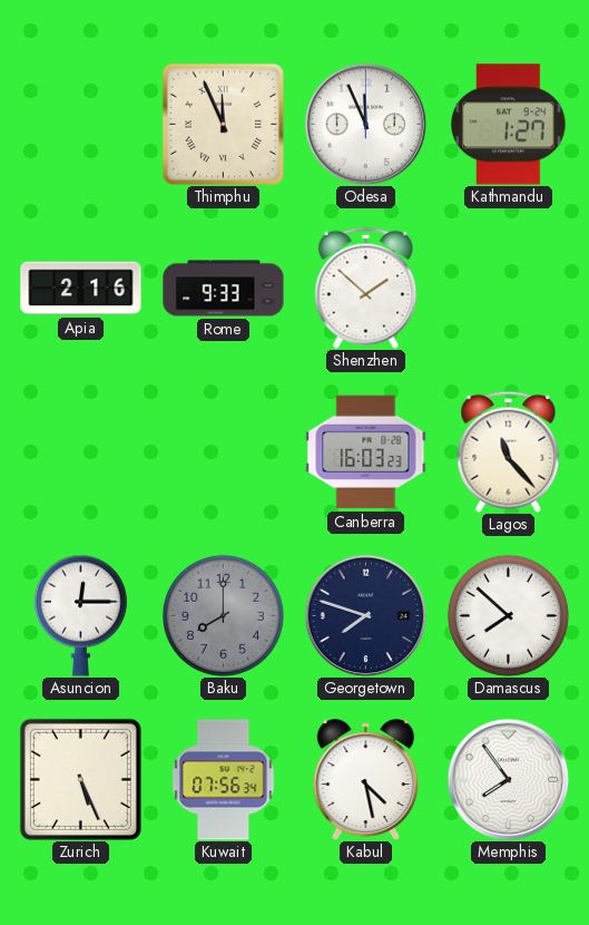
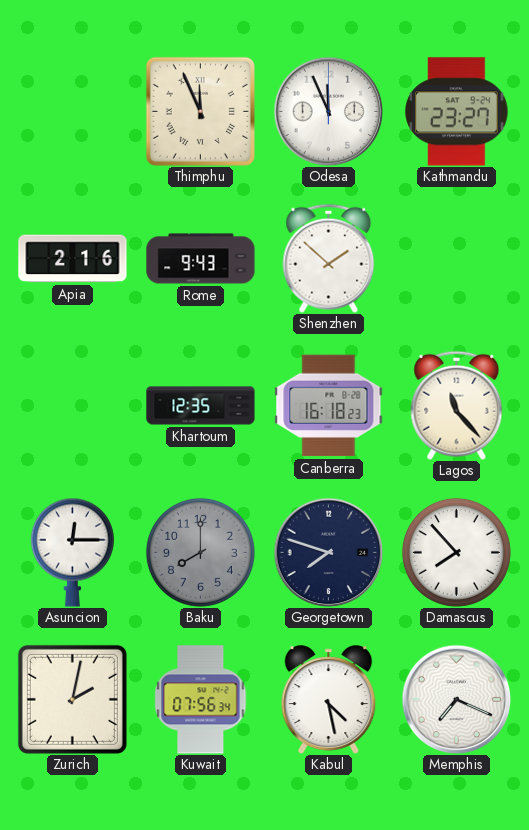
Kathmandu: 1:27 -> 23:27
Rome: 9:33 -> 9:43
Khartoum: none -> 12:35
Canberra: 16:03 -> 16:18
Damascus: 7:52 -> 7:53
Zurich: 5:26 -> 2:02
Memphis: 7:54 -> 7:19
